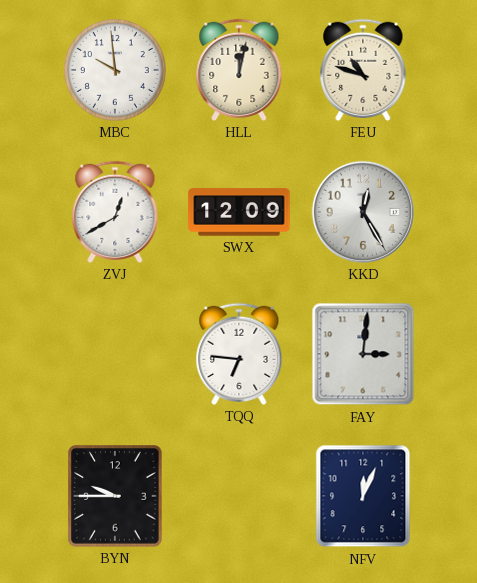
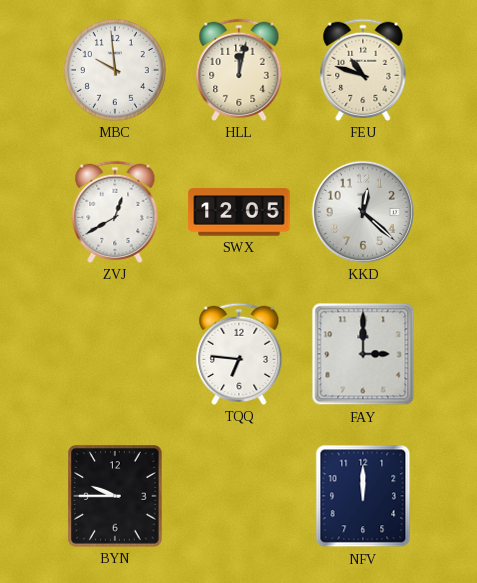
SWX: 12:09 -> 12:05
KKD: 12:25 -> 12:22
FAY: 3:01 -> 3:00
NFV: 12:04 -> 12:00
